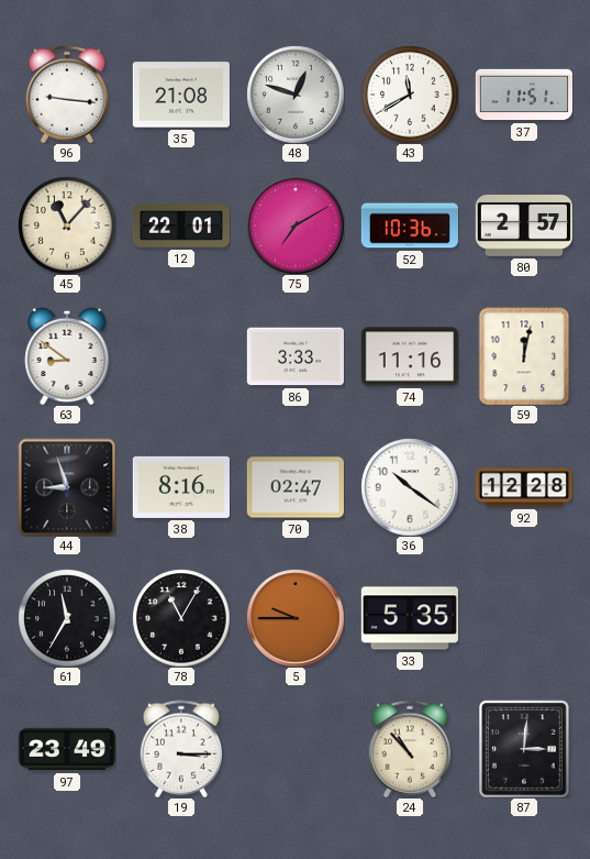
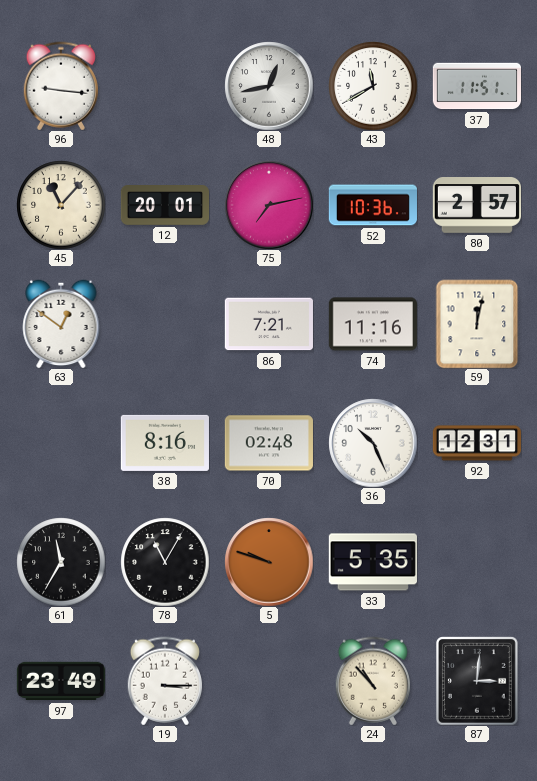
35: 21:08 -> none
48: 12:48 -> 12:43
12: 22:01 -> 20:01
75: 7:10 -> 7:13
63: 8:51 -> 12:51
86: 3:33 -> 7:21
44: 8:57 -> none
70: 02:47 -> 02:48
36: 10:21 -> 10:26
92: 12:28 -> 12:31
5: 9:45 -> 9:48
